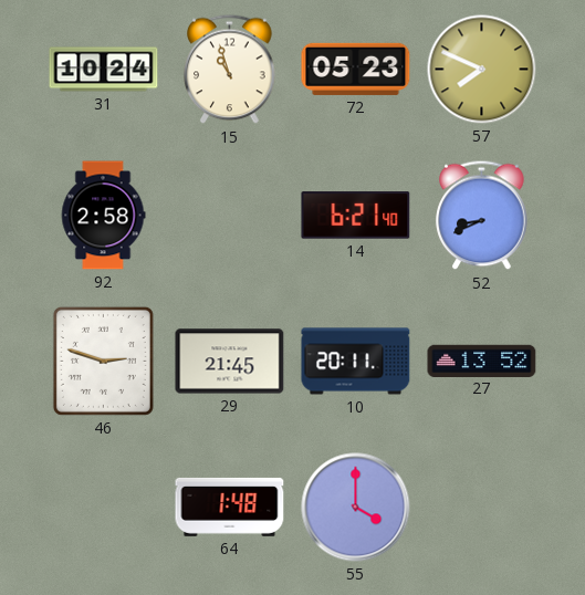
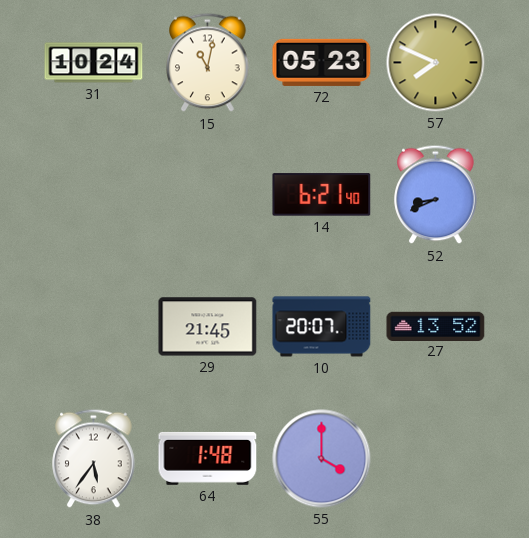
15: 10:57 -> 11:02
92: 2:58 -> none
46: 2:48 -> none
10: 20:11 -> 20:07
38: none -> 5:36
